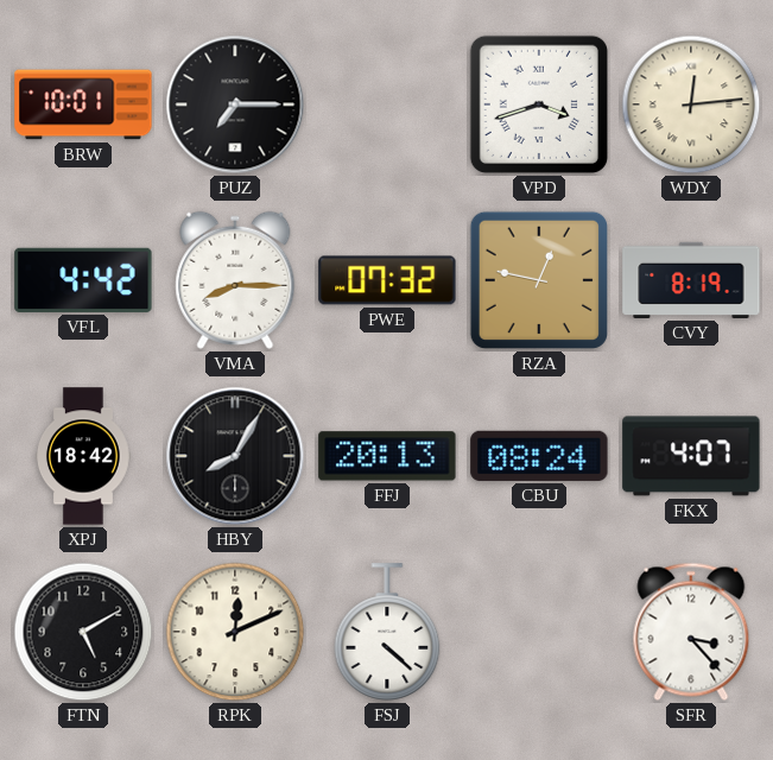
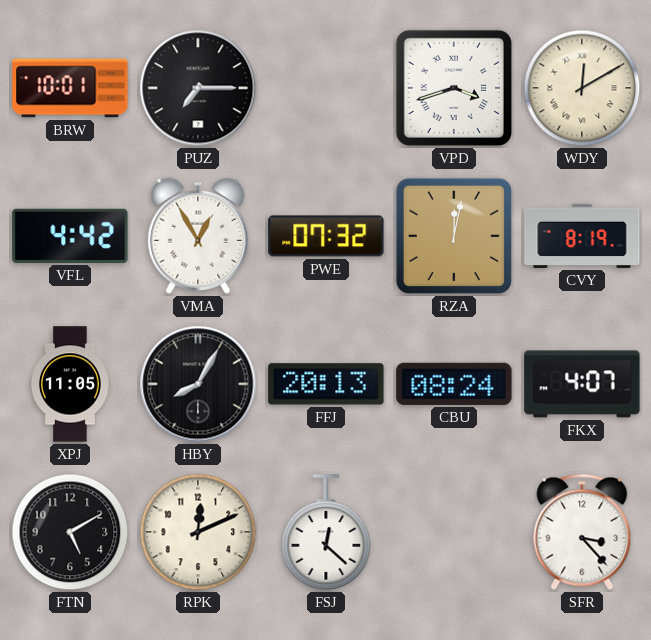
WDY: 12:14 -> 12:10
VMA: 8:15 -> 12:55
RZA: 12:47 -> 12:02
XPJ: 18:42 -> 11:05
FSJ: 4:22 -> 12:22
